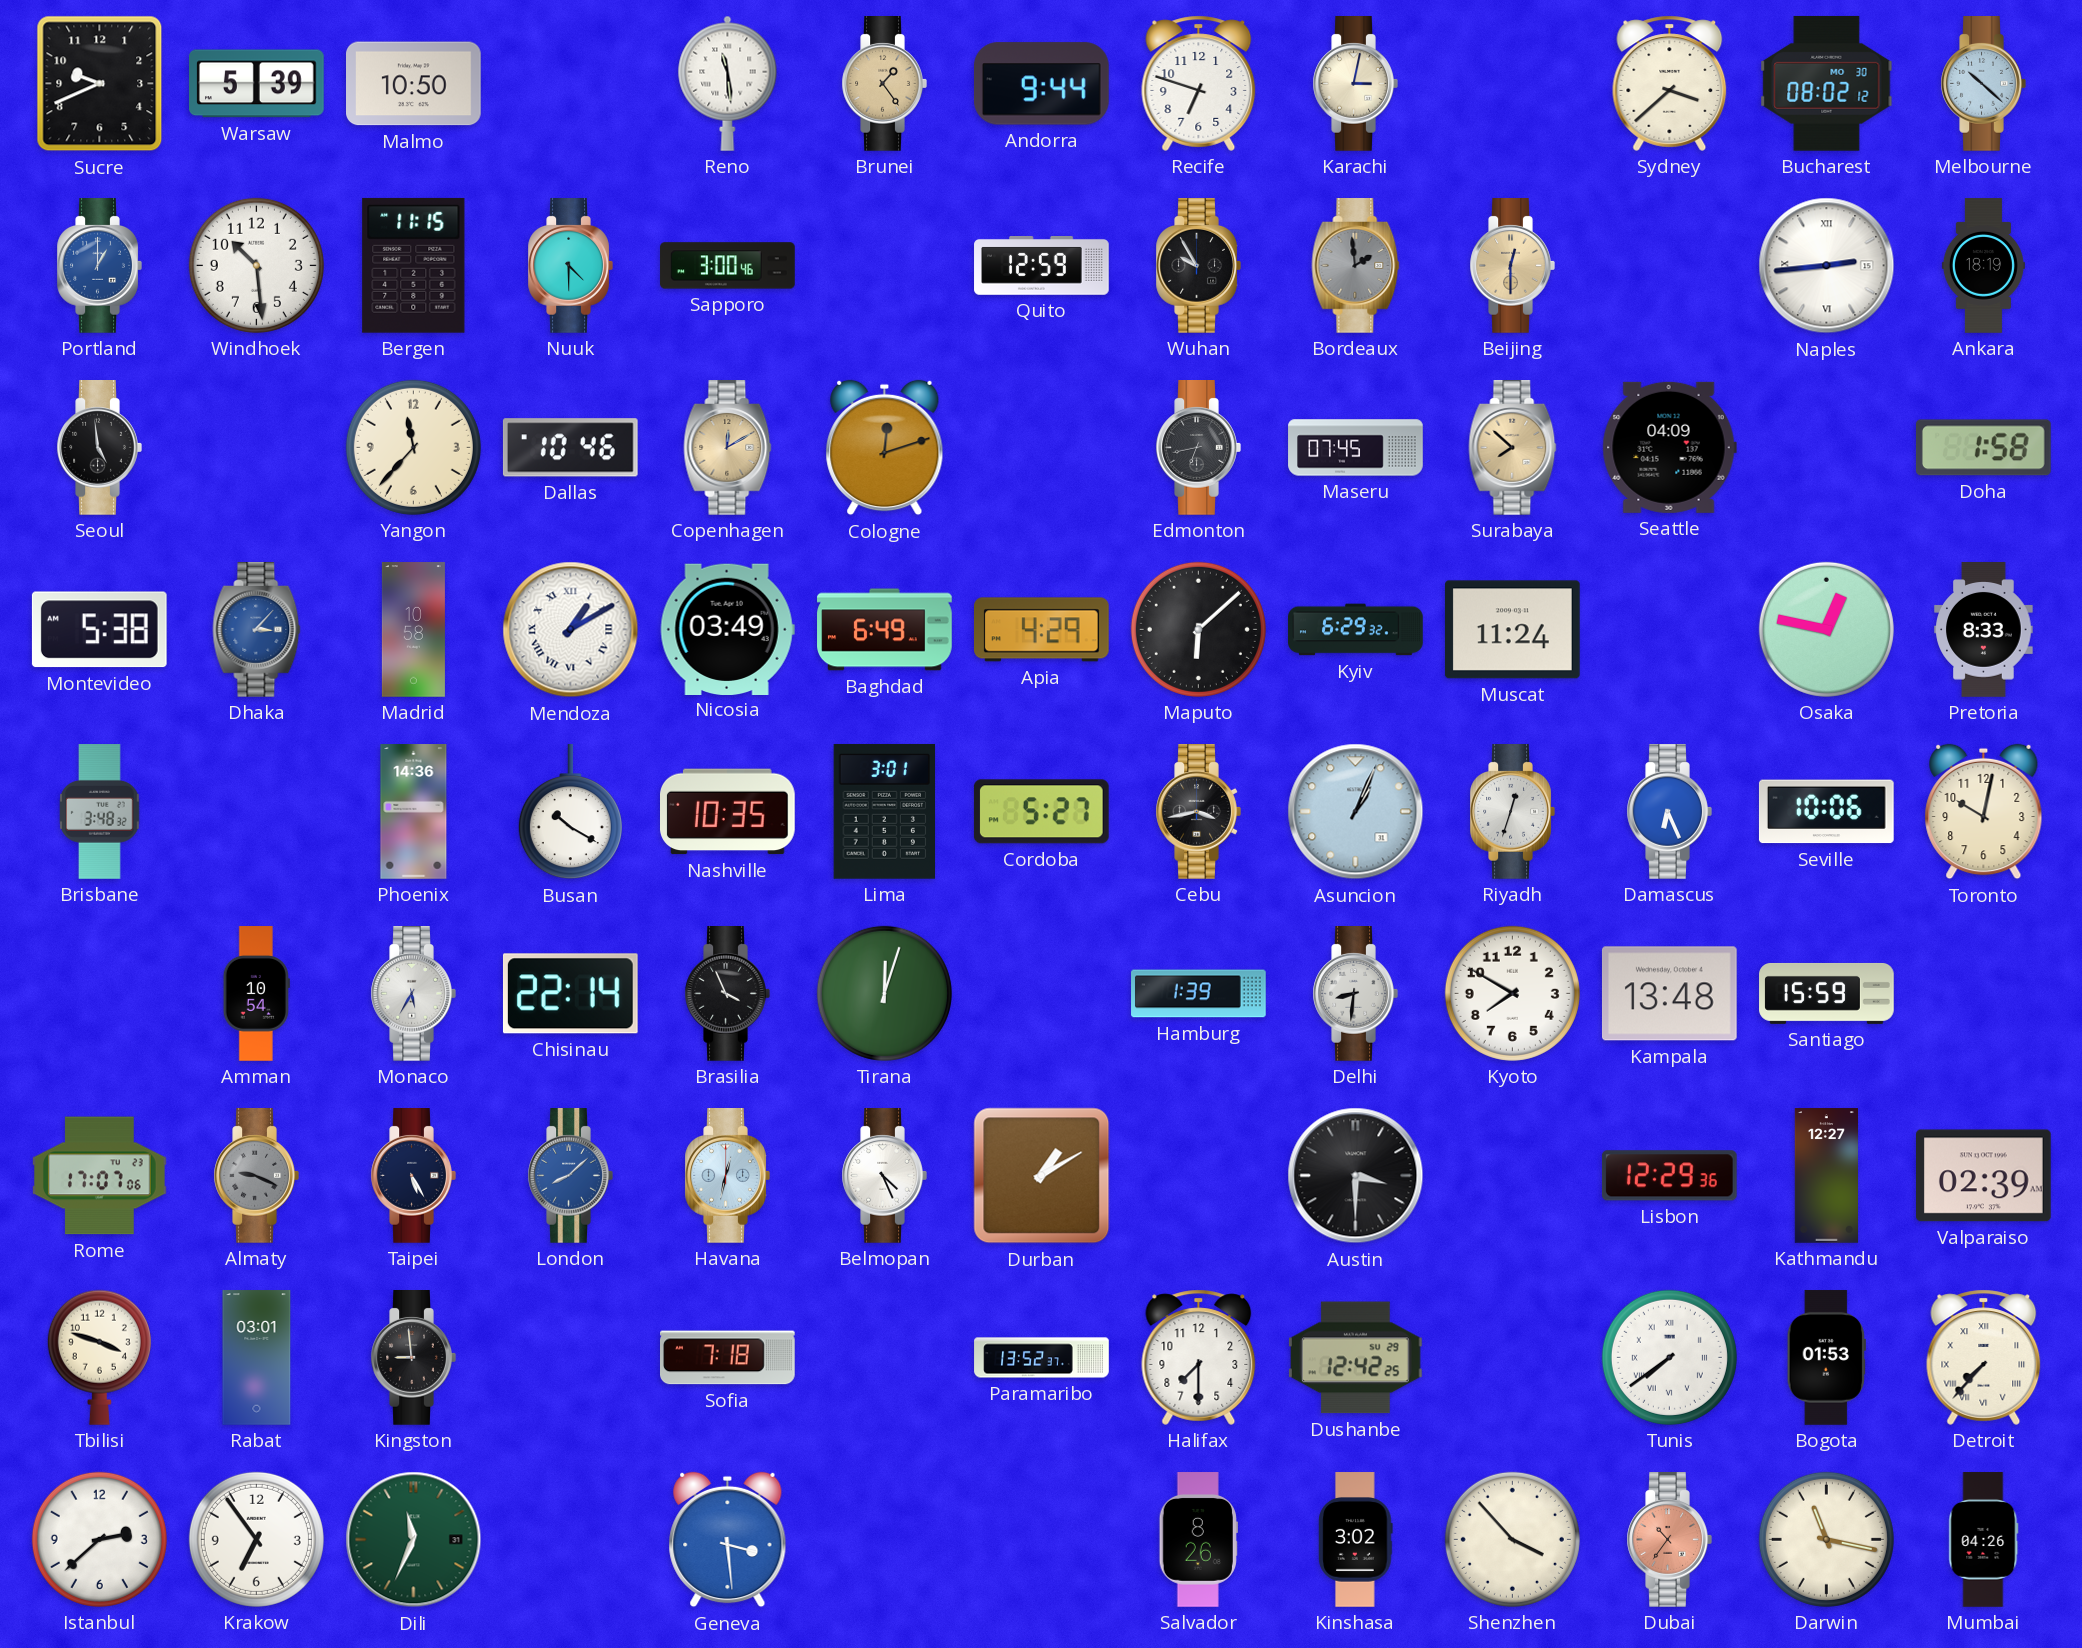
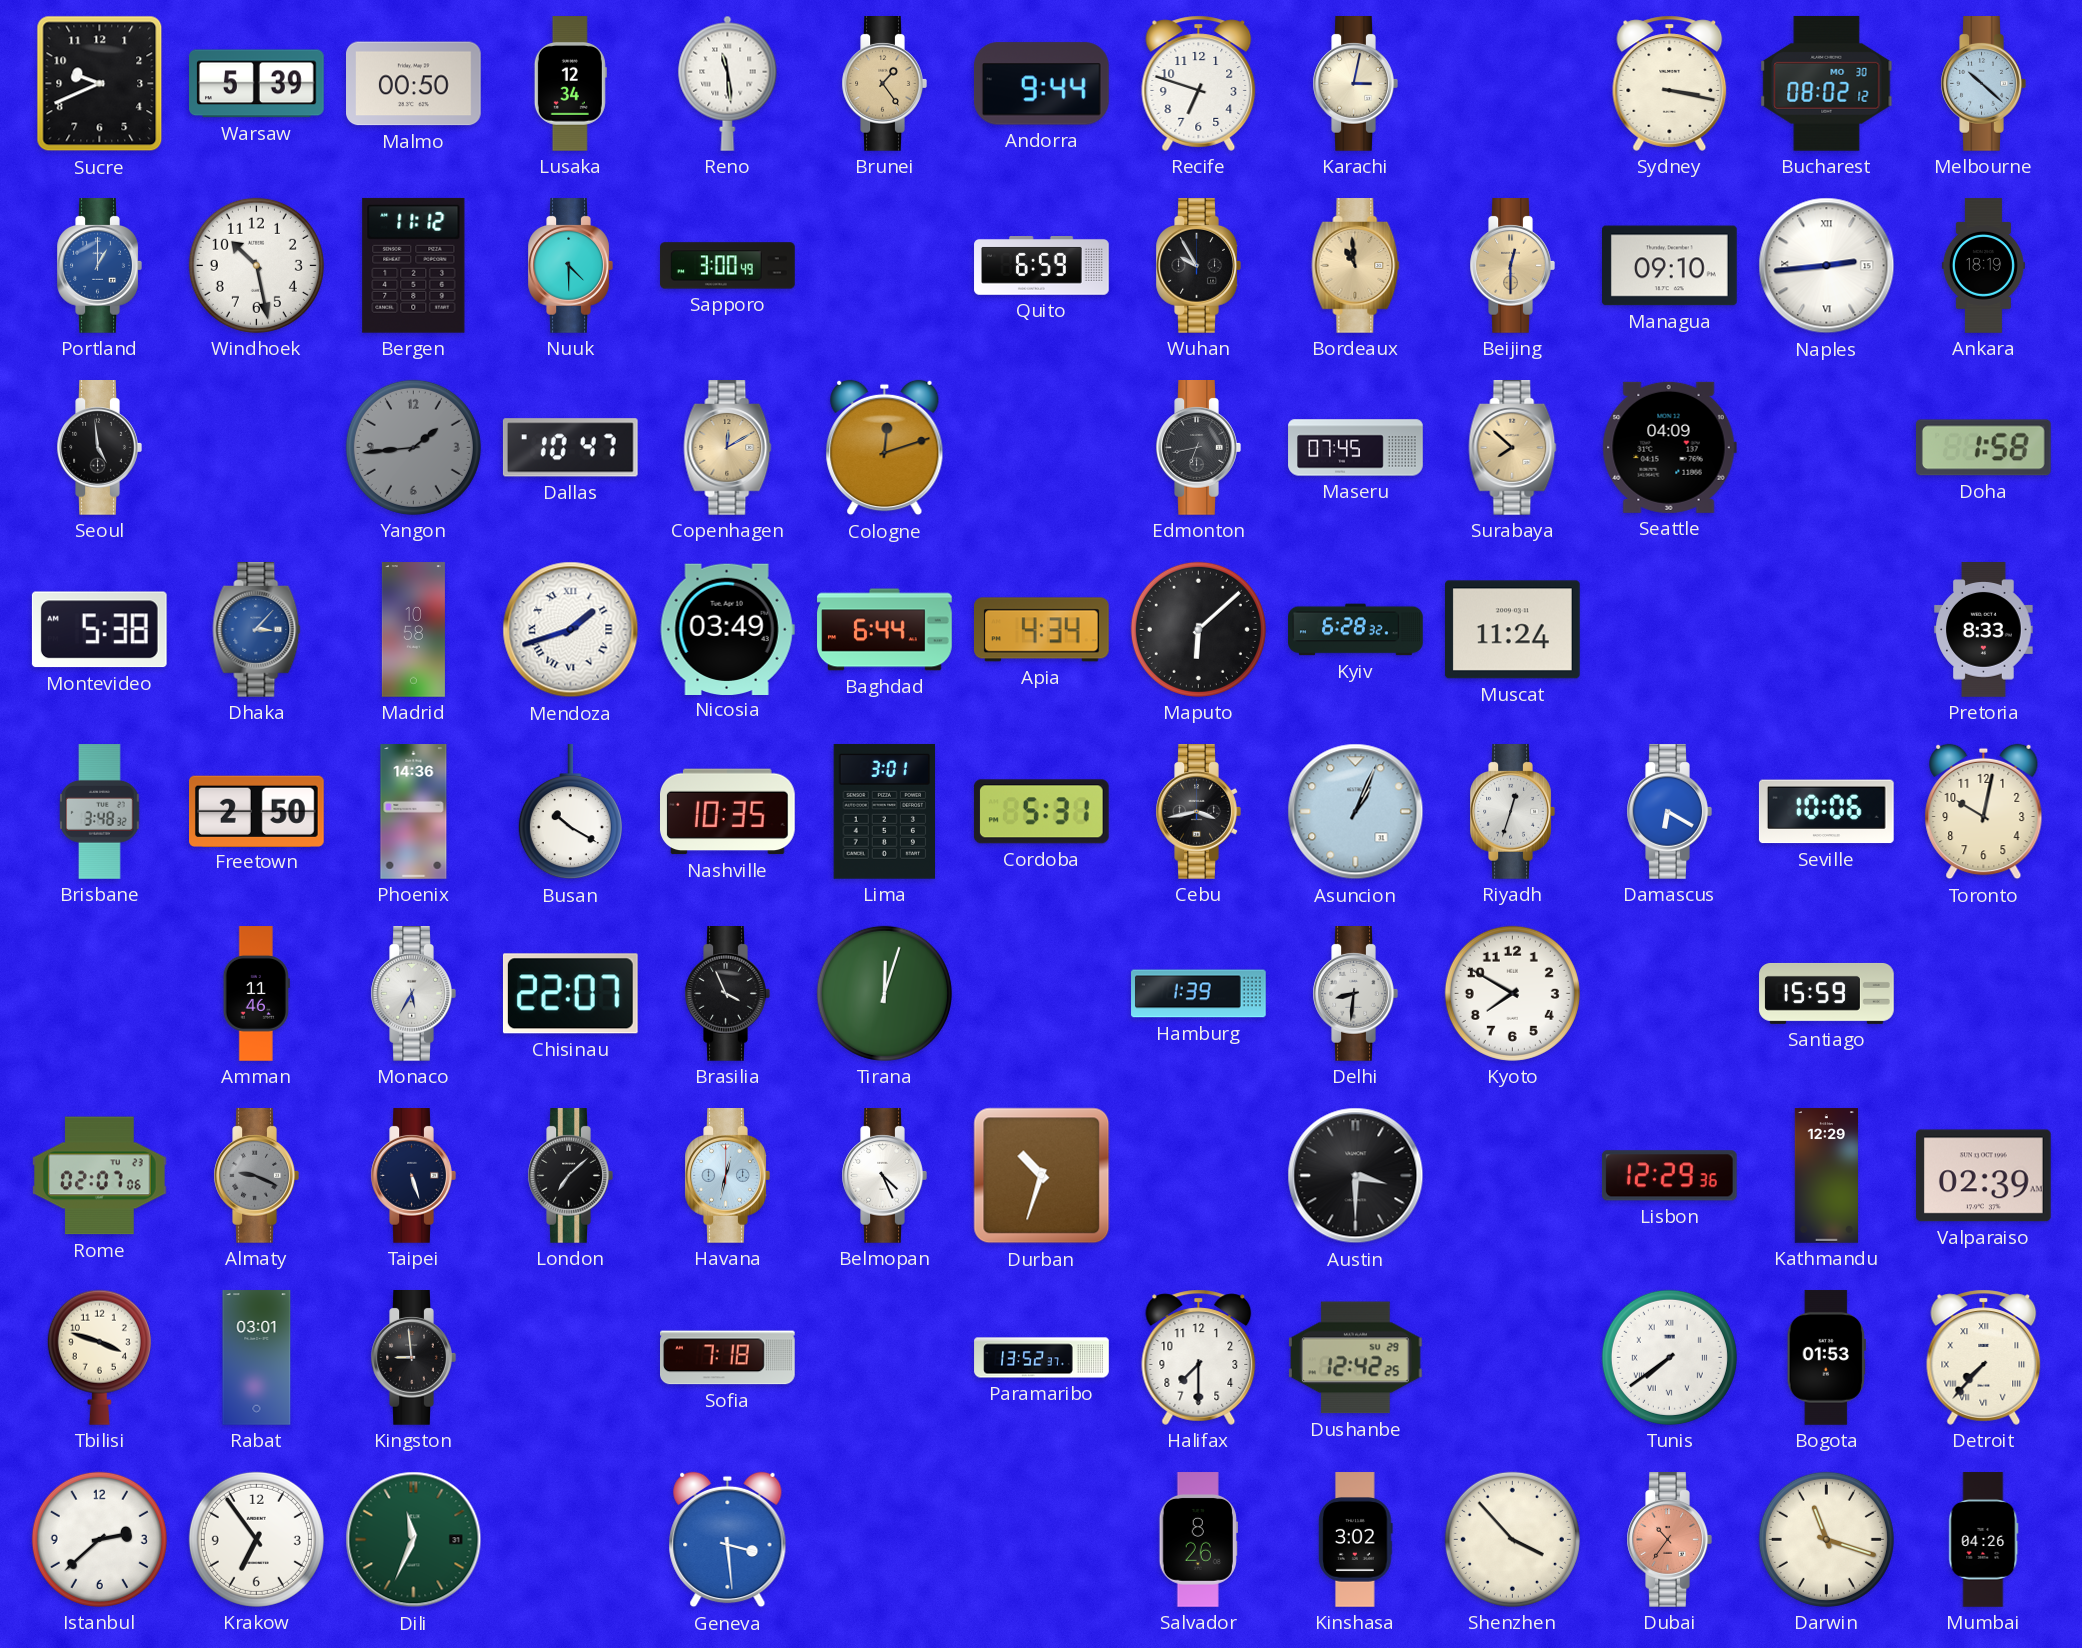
Malmo: 10:50 -> 00:50
Lusaka: none -> 12:34
Sydney: 3:38 -> 3:17
Windhoek: 10:29 -> 10:28
Bergen: 11:15 -> 11:12
Sapporo: 3:00:46 -> 3:00:49
Quito: 12:59 -> 6:59
Bordeaux: 1:59 -> 10:59
Bordeaux dial: grey -> champagne
Managua: none -> 09:10
Yangon: 11:37 -> 1:44
Yangon dial: cream -> grey
Dallas: 10:46 -> 10:47
Mendoza: 1:10 -> 1:42
Baghdad: 6:49 -> 6:44
Apia: 4:29 -> 4:34
Kyiv: 6:29 -> 6:28
Osaka: 12:47 -> none
Freetown: none -> 2:50
Cordoba: 5:27 -> 5:31
Damascus: 6:26 -> 6:20
Amman: 10:54 -> 11:46
Chisinau: 22:14 -> 22:07
Kampala: 13:48 -> none
Rome: 17:07 -> 02:07
Taipei: 5:25 -> 5:27
London: 8:08 -> 7:08
London dial: blue -> black
Durban: 1:10 -> 10:33
Kathmandu: 12:27 -> 12:29
Darwin: 11:17 -> 11:18
